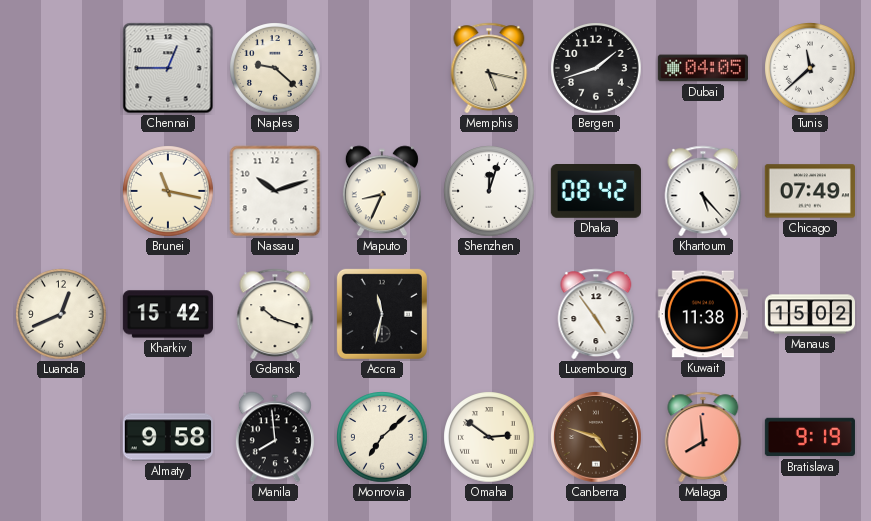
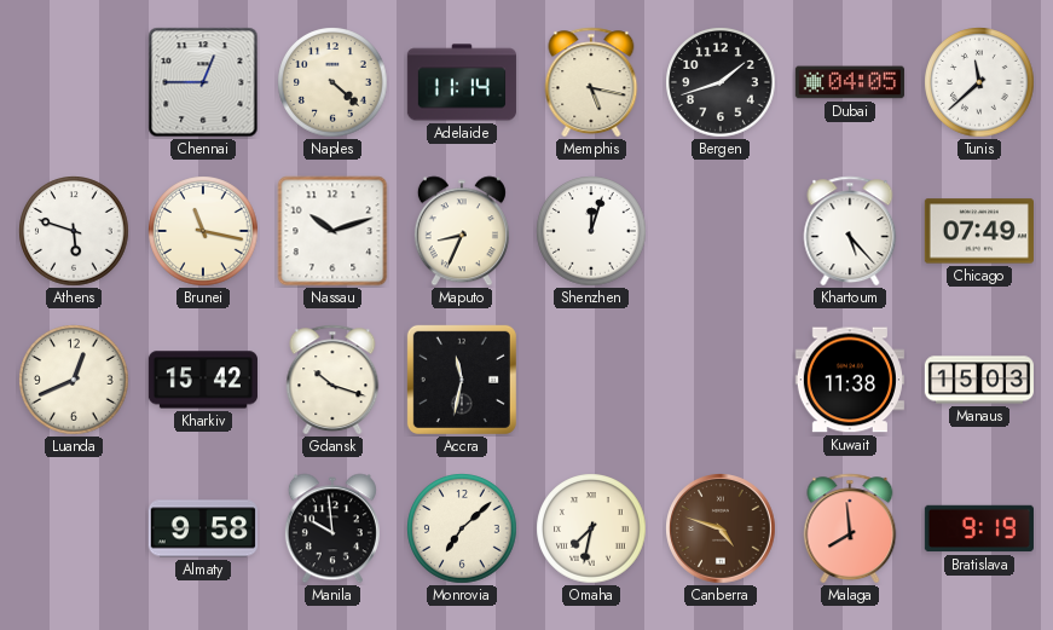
Naples: 9:22 -> 4:22
Adelaide: none -> 11:14
Athens: none -> 5:48
Dhaka: 08:42 -> none
Luxembourg: 4:54 -> none
Manaus: 15:02 -> 15:03
Manila: 7:59 -> 9:59
Omaha: 2:51 -> 7:32
